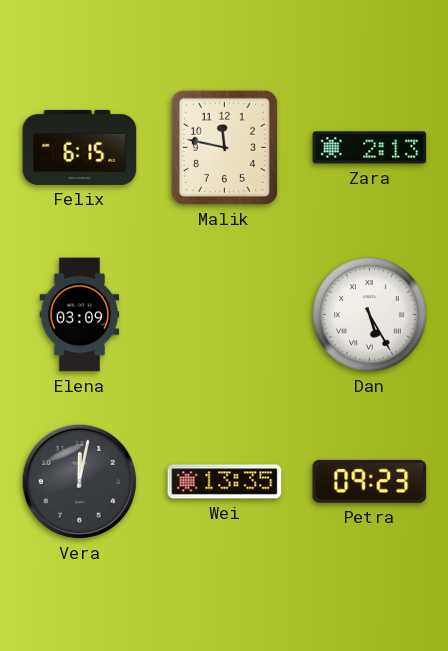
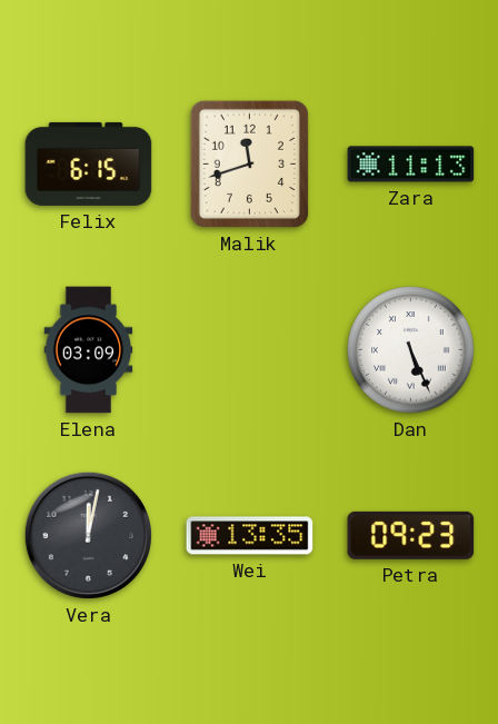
Malik: 11:47 -> 11:42
Zara: 2:13 -> 11:13
Dan: 5:25 -> 5:26
